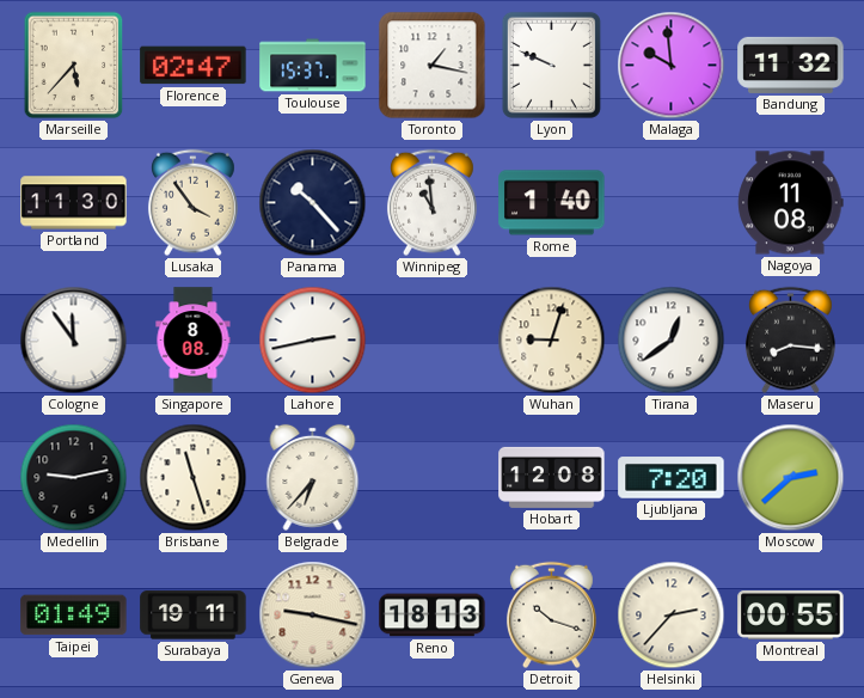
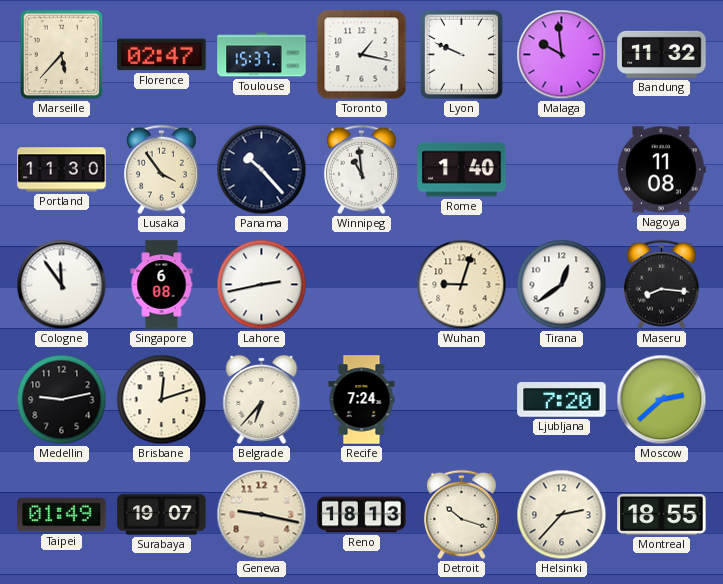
Singapore: 8:08 -> 6:08
Brisbane: 11:27 -> 12:12
Recife: none -> 7:24
Hobart: 12:08 -> none
Surabaya: 19:11 -> 19:07
Montreal: 00:55 -> 18:55
